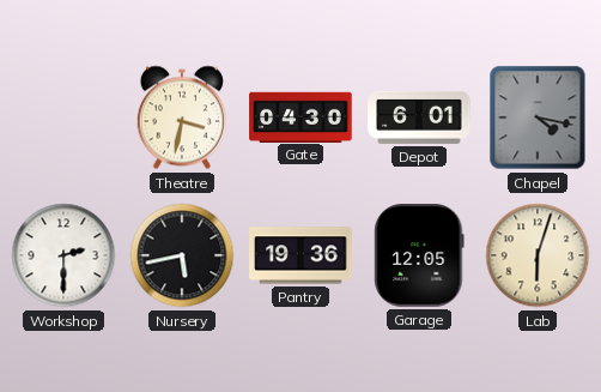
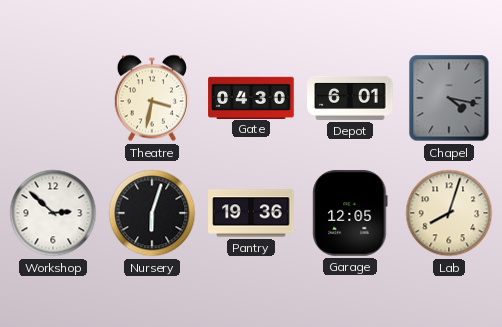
Workshop: 2:30 -> 2:52
Nursery: 5:43 -> 6:03
Lab: 6:03 -> 8:03
